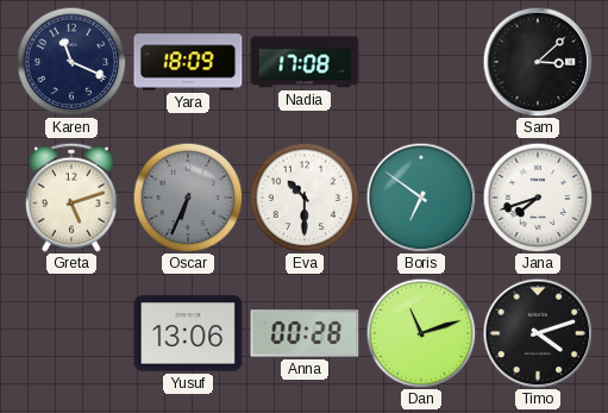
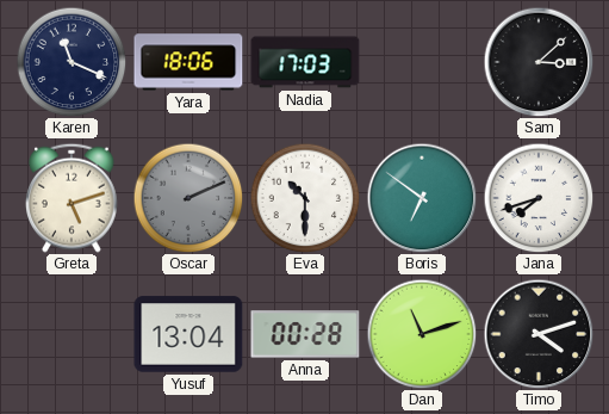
Yara: 18:09 -> 18:06
Nadia: 17:08 -> 17:03
Oscar: 6:34 -> 2:11
Yusuf: 13:06 -> 13:04
